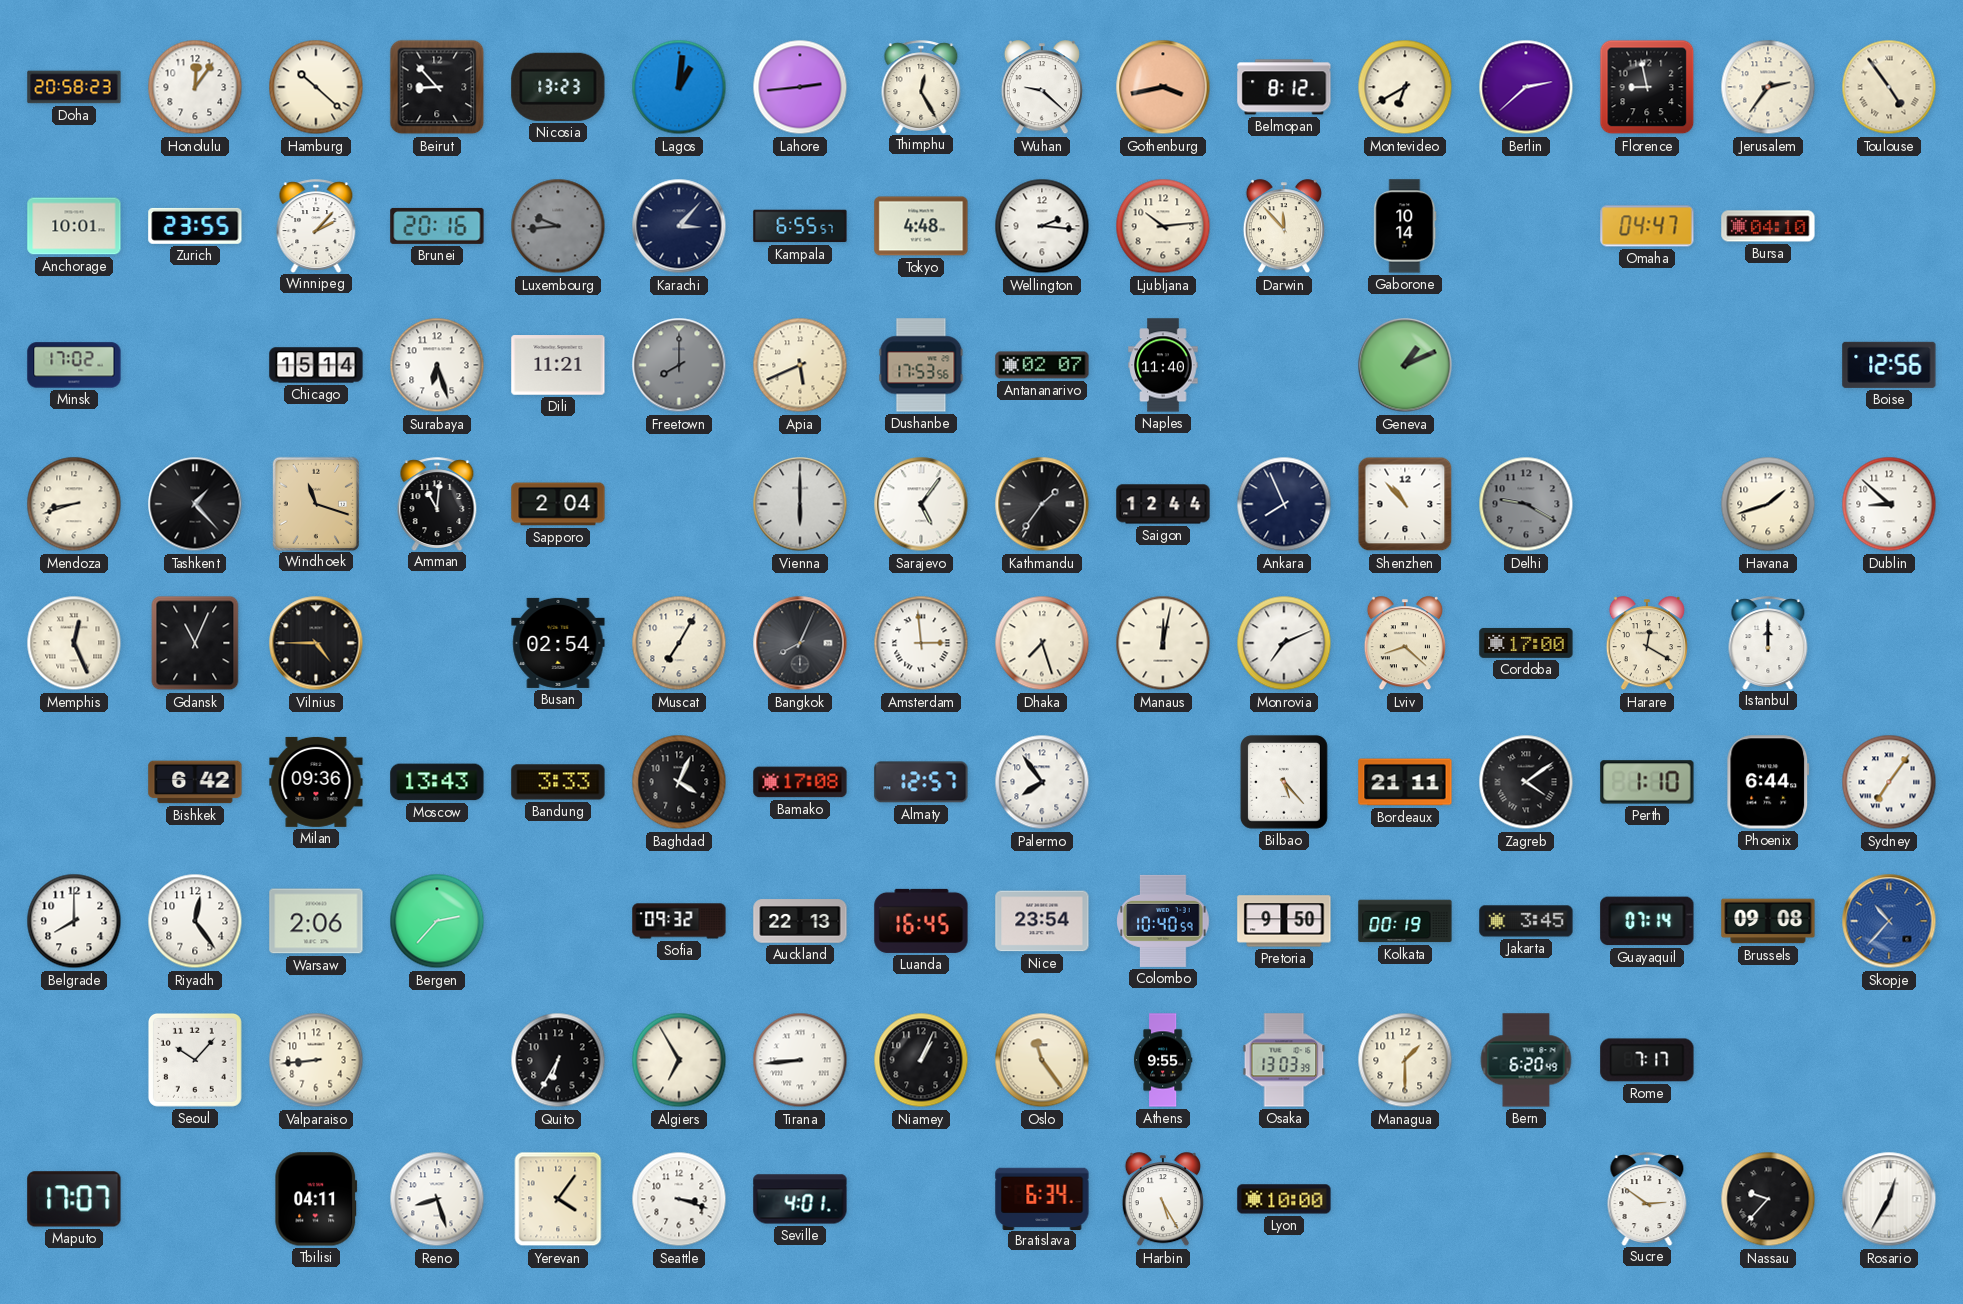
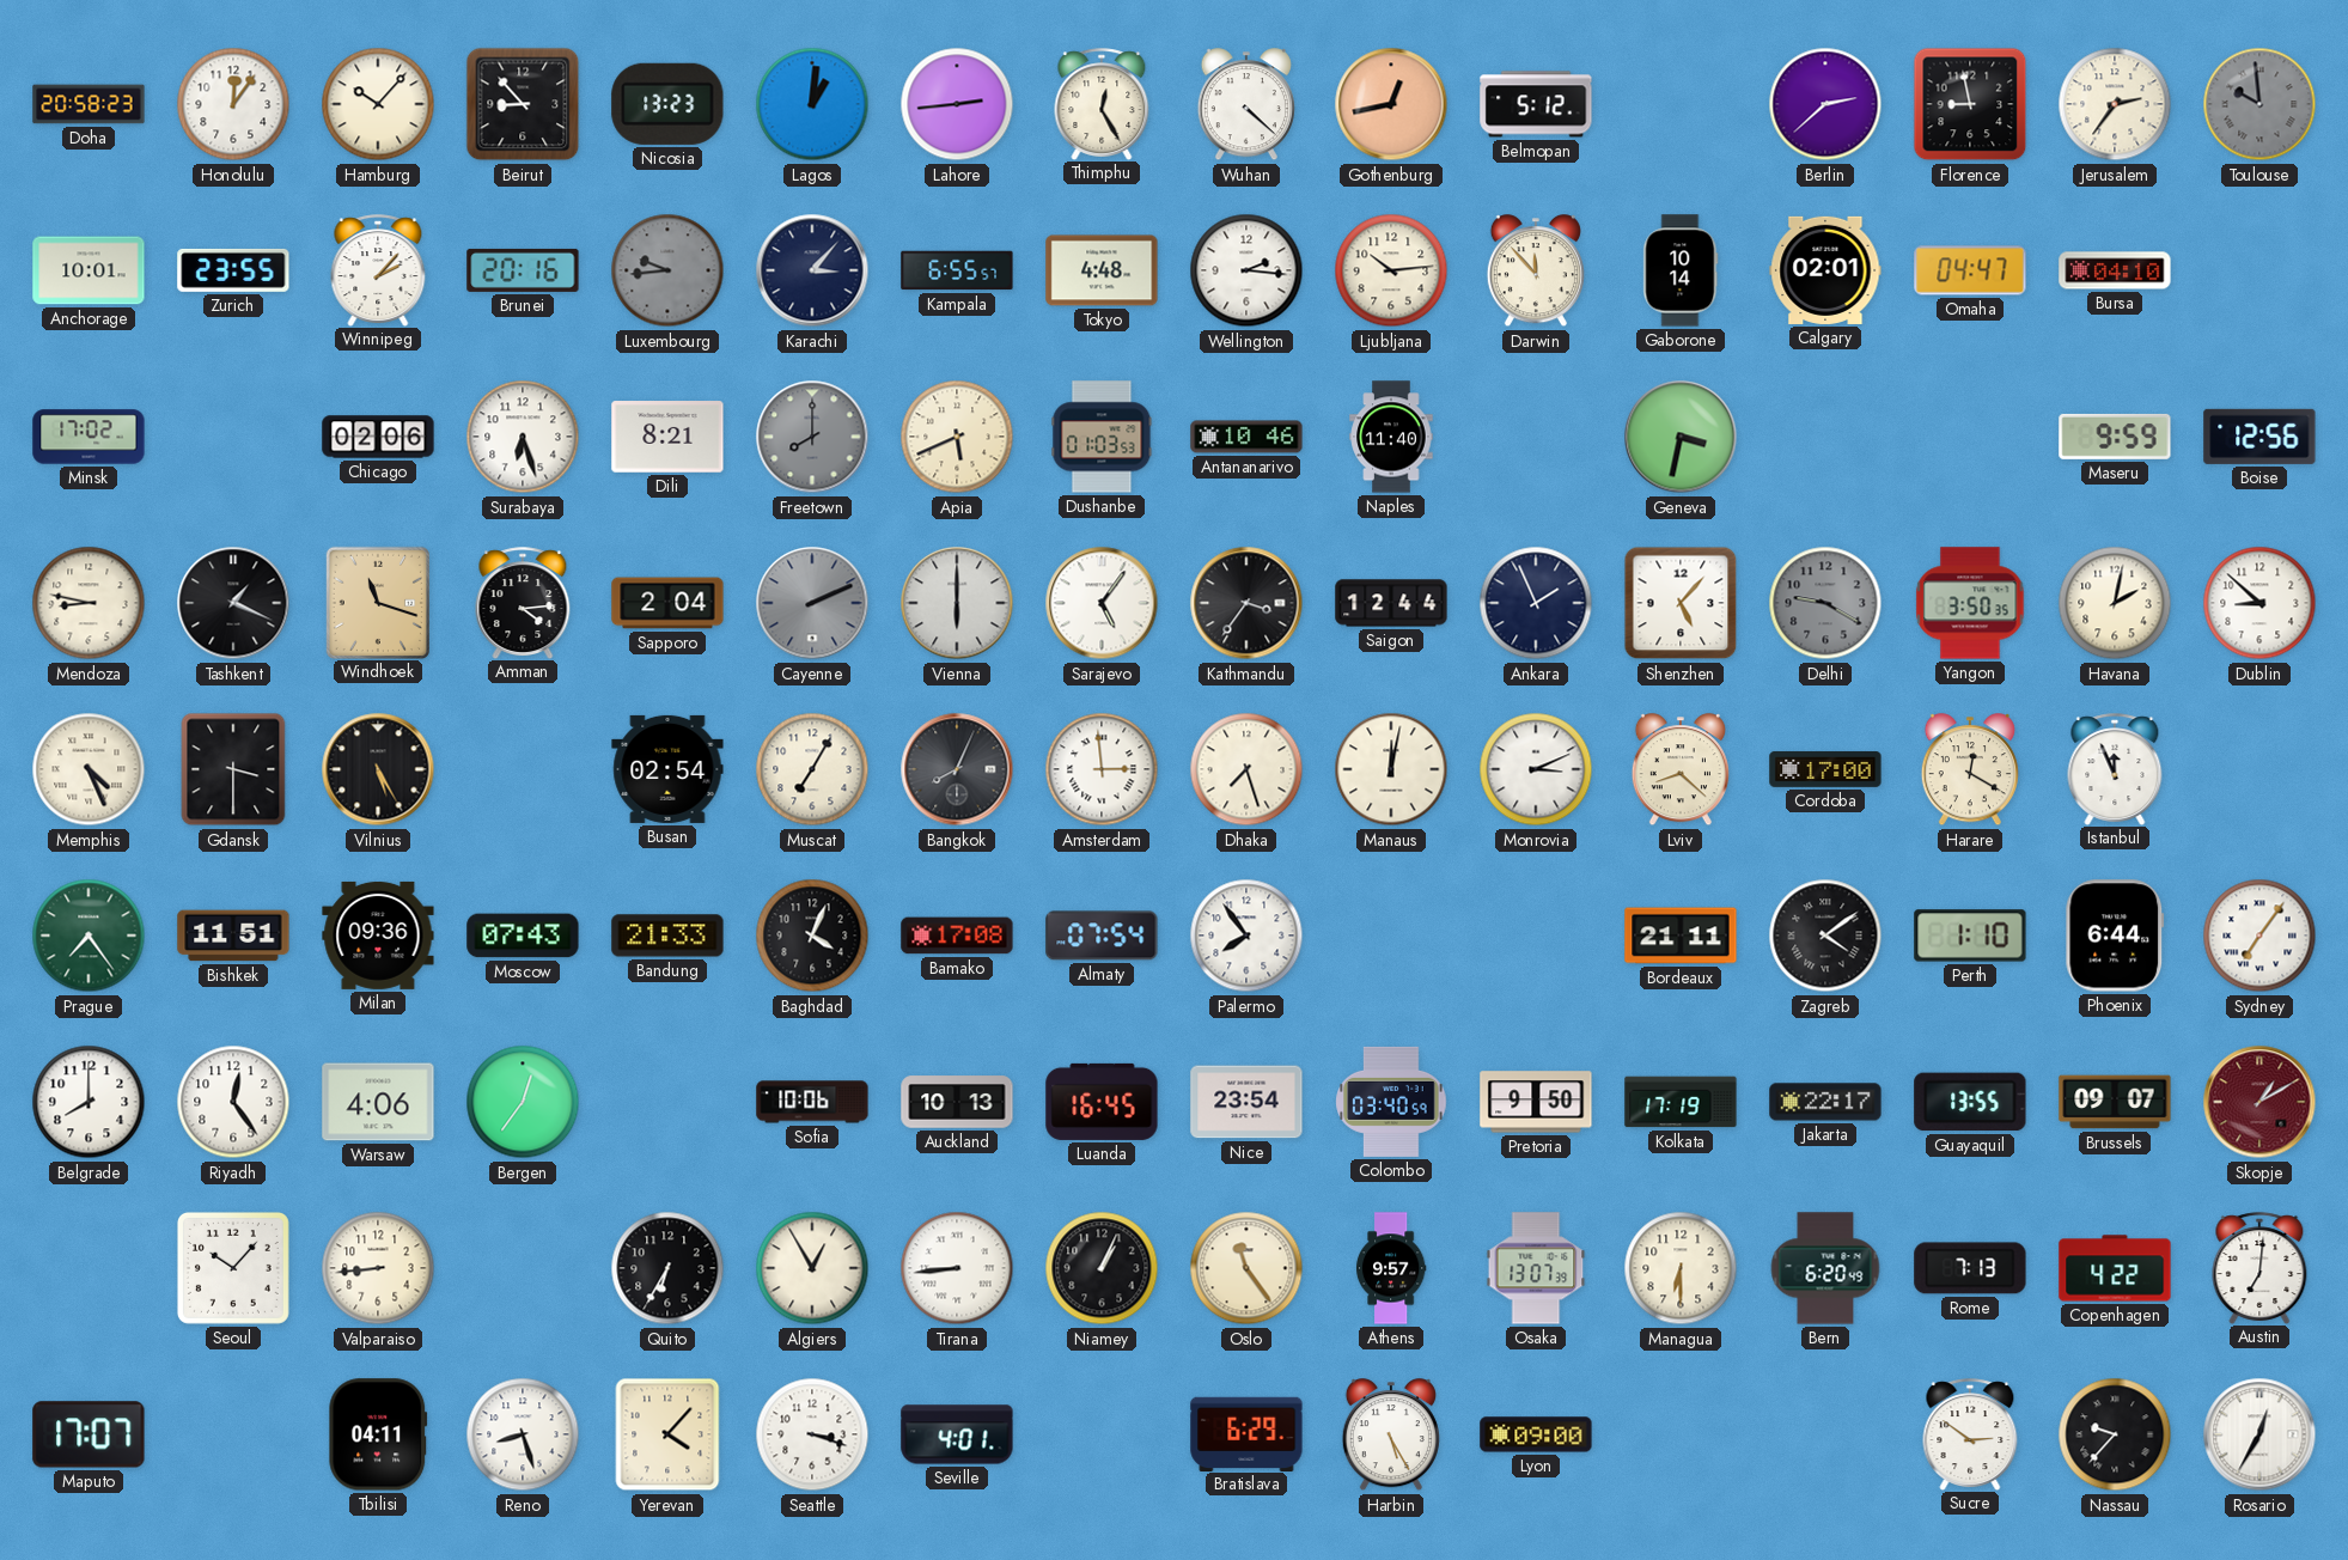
Hamburg: 10:22 -> 10:07
Wuhan: 9:22 -> 4:22
Gothenburg: 3:43 -> 12:43
Belmopan: 8:12 -> 5:12
Montevideo: 6:40 -> none
Toulouse: 4:54 -> 9:59
Toulouse dial: cream -> grey
Calgary: none -> 02:01
Chicago: 15:14 -> 02:06
Dili: 11:21 -> 8:21
Dushanbe: 17:53 -> 01:03
Antananarivo: 02:07 -> 10:46
Geneva: 1:11 -> 3:32
Maseru: none -> 9:59
Mendoza: 8:42 -> 8:47
Tashkent: 1:23 -> 1:19
Amman: 11:01 -> 4:14
Cayenne: none -> 2:11
Kathmandu: 1:36 -> 3:36
Ankara: 7:56 -> 1:56
Shenzhen: 10:53 -> 5:07
Yangon: none -> 3:50
Havana: 1:42 -> 2:02
Memphis: 12:26 -> 4:26
Gdansk: 11:04 -> 3:30
Vilnius: 4:45 -> 5:25
Monrovia: 7:11 -> 3:11
Istanbul: 12:00 -> 11:56
Prague: none -> 7:24
Bishkek: 6:42 -> 11:51
Moscow: 13:43 -> 07:43
Bandung: 3:33 -> 21:33
Almaty: 12:57 -> 07:54
Bilbao: 5:23 -> none
Warsaw: 2:06 -> 4:06
Bergen: 2:37 -> 12:36
Sofia: 09:32 -> 10:06
Auckland: 22:13 -> 10:13
Colombo: 10:40 -> 03:40
Kolkata: 00:19 -> 17:19
Jakarta: 3:45 -> 22:17
Guayaquil: 07:14 -> 13:55
Brussels: 09:08 -> 09:07
Skopje: 10:37 -> 1:10
Skopje dial: blue -> burgundy
Algiers: 6:55 -> 12:55
Athens: 9:55 -> 9:57
Osaka: 13:03 -> 13:07
Managua: 1:30 -> 6:30
Rome: 7:17 -> 7:13
Copenhagen: none -> 4:22
Austin: none -> 7:01
Yerevan: 4:06 -> 4:07
Bratislava: 6:34 -> 6:29
Lyon: 10:00 -> 09:00
